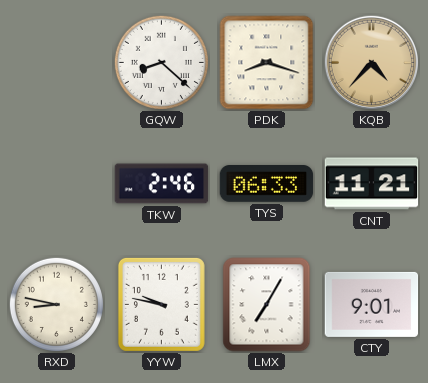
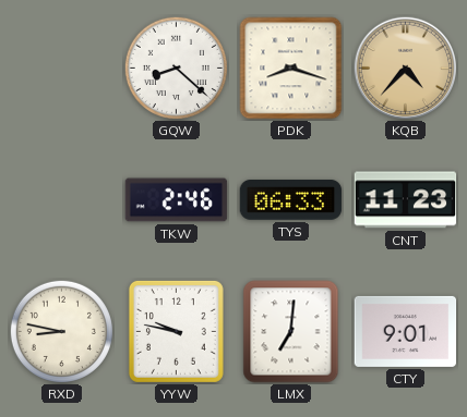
CNT: 11:21 -> 11:23
LMX: 7:05 -> 7:01
